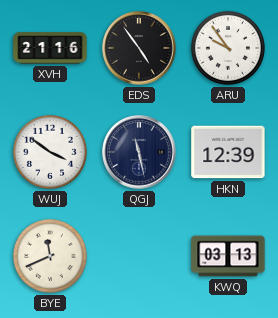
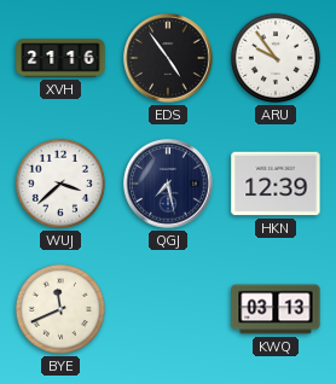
WUJ: 3:51 -> 3:38
QGJ: 11:28 -> 7:28
